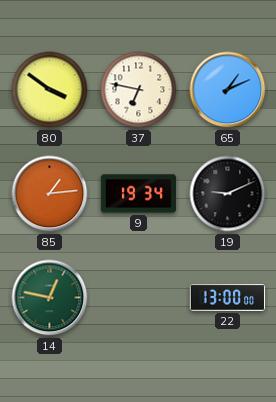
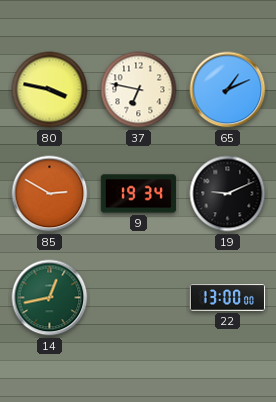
80: 3:51 -> 3:47
85: 1:14 -> 2:50
14: 12:47 -> 12:43
